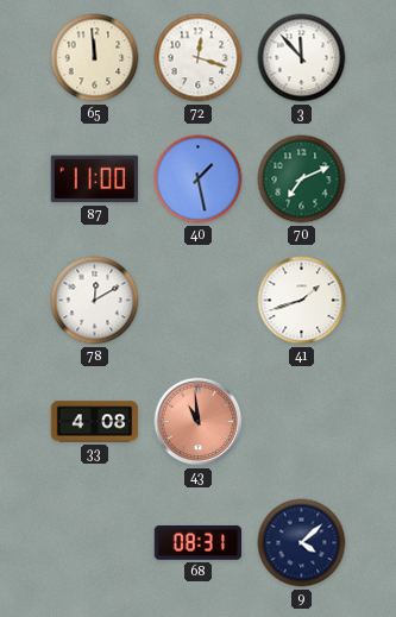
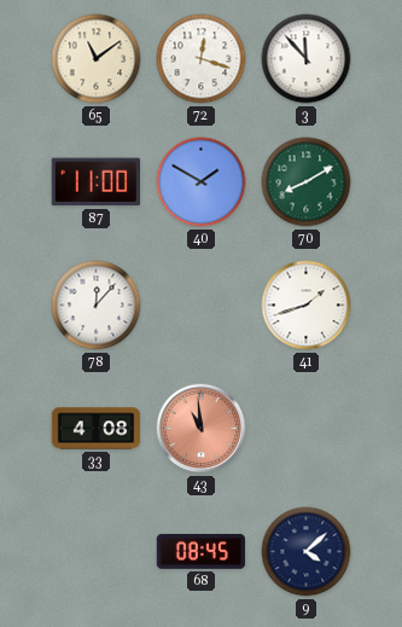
65: 11:59 -> 11:09
40: 1:28 -> 1:50
70: 7:11 -> 8:10
78: 12:10 -> 12:07
68: 08:31 -> 08:45
